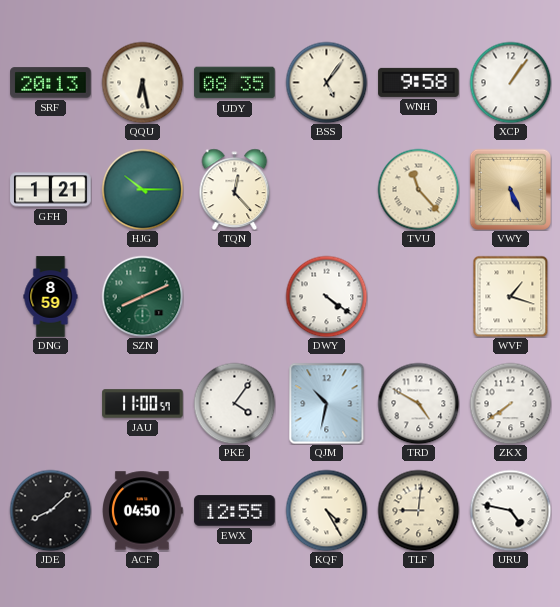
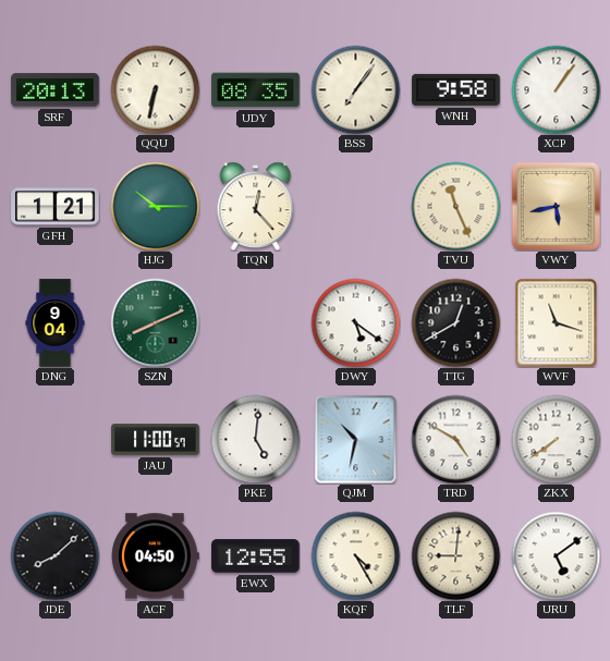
QQU: 6:28 -> 6:32
BSS: 5:06 -> 7:06
TVU: 11:23 -> 11:26
VWY: 5:26 -> 5:43
DNG: 8:59 -> 9:04
DWY: 4:21 -> 5:21
TTG: none -> 12:40
WVF: 1:18 -> 11:18
PKE: 4:06 -> 5:01
URU: 4:47 -> 5:09
